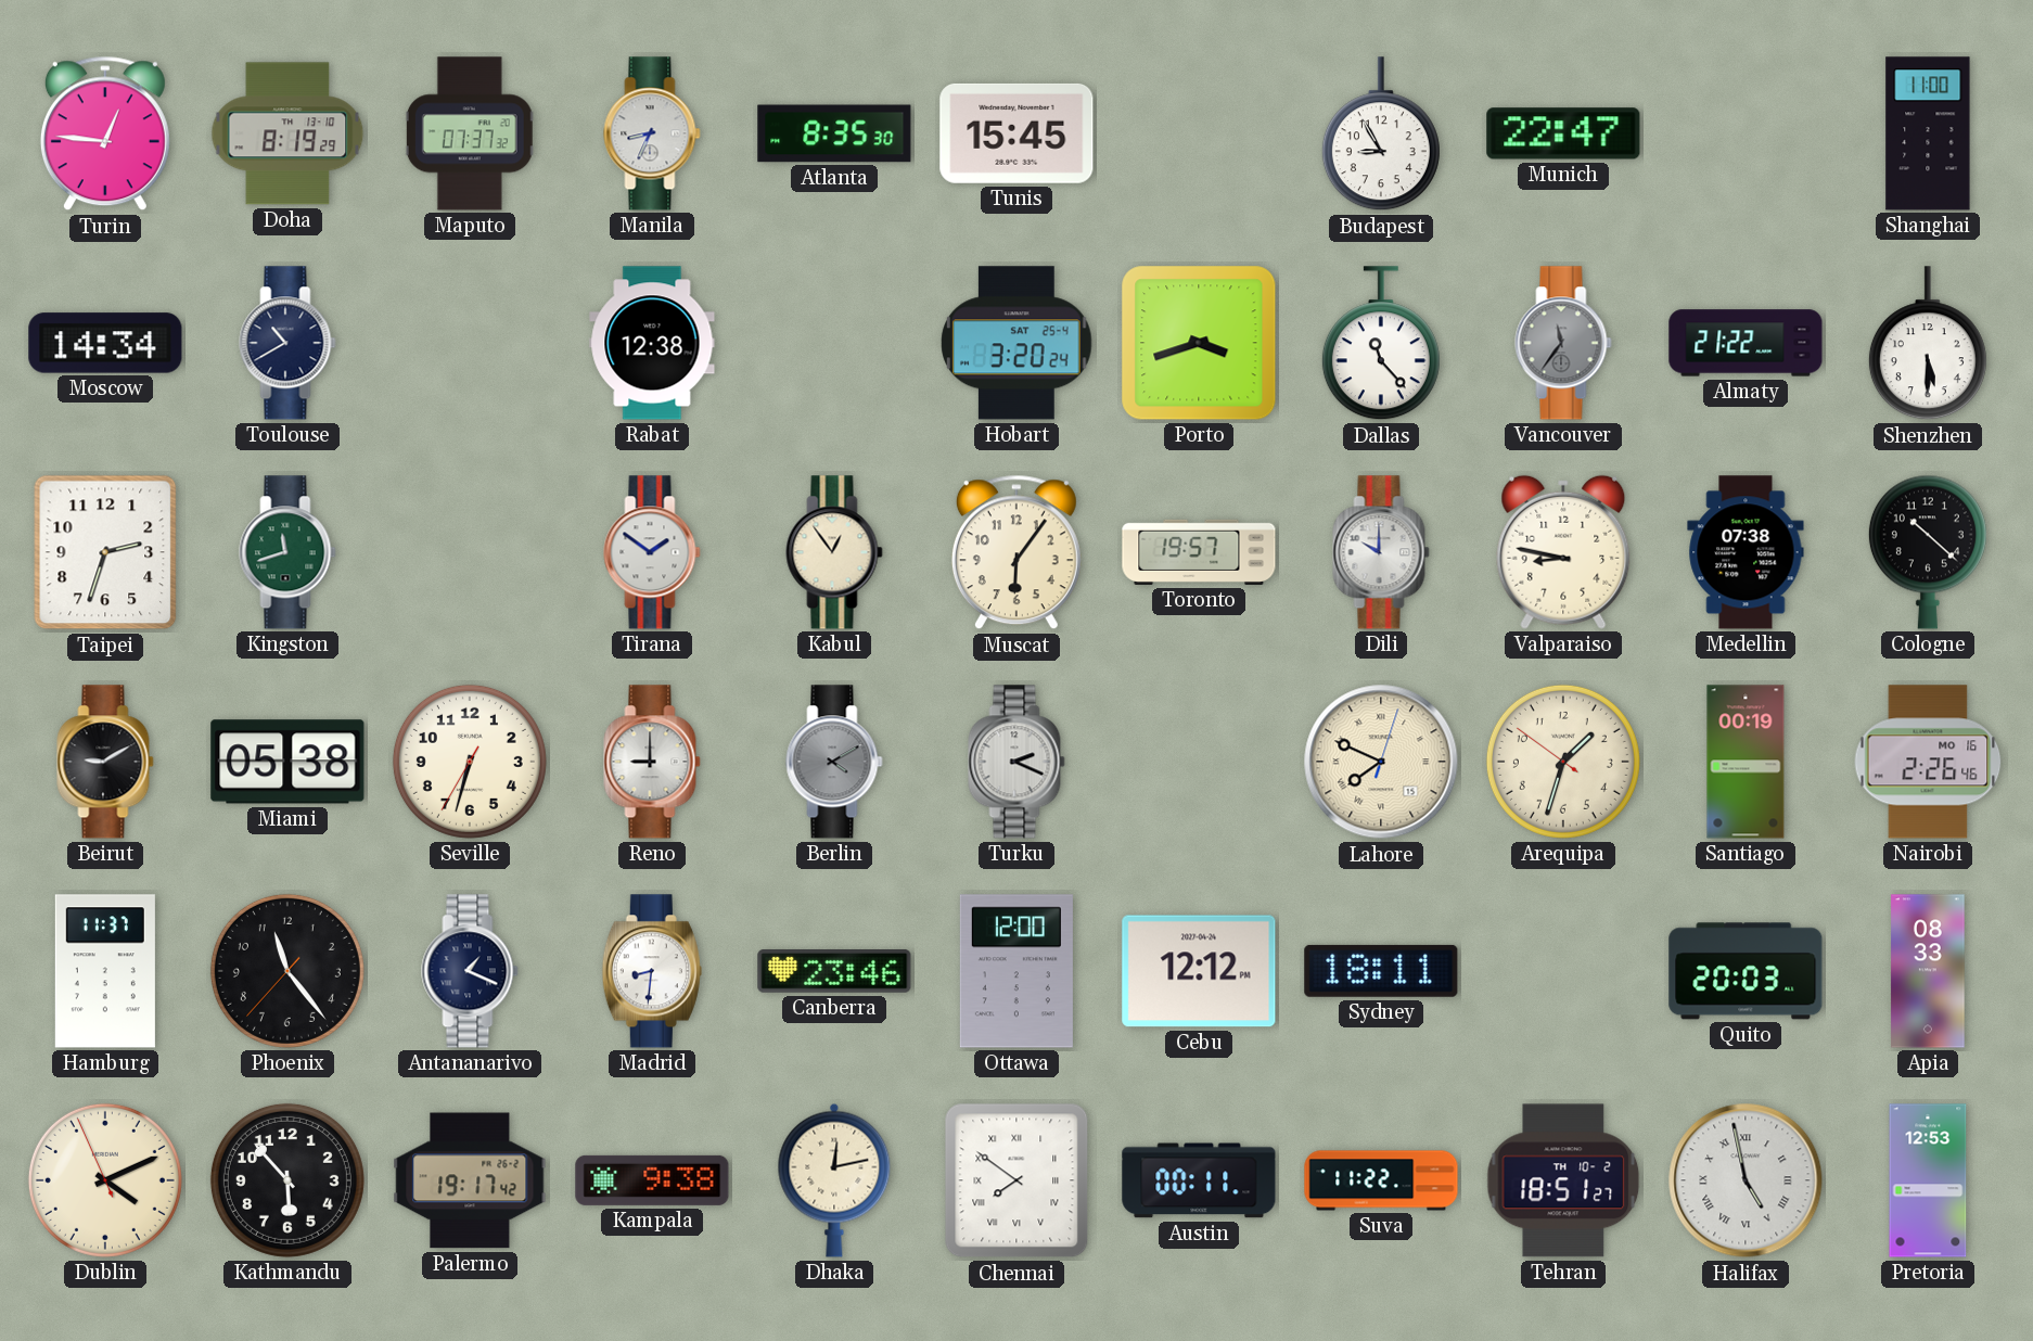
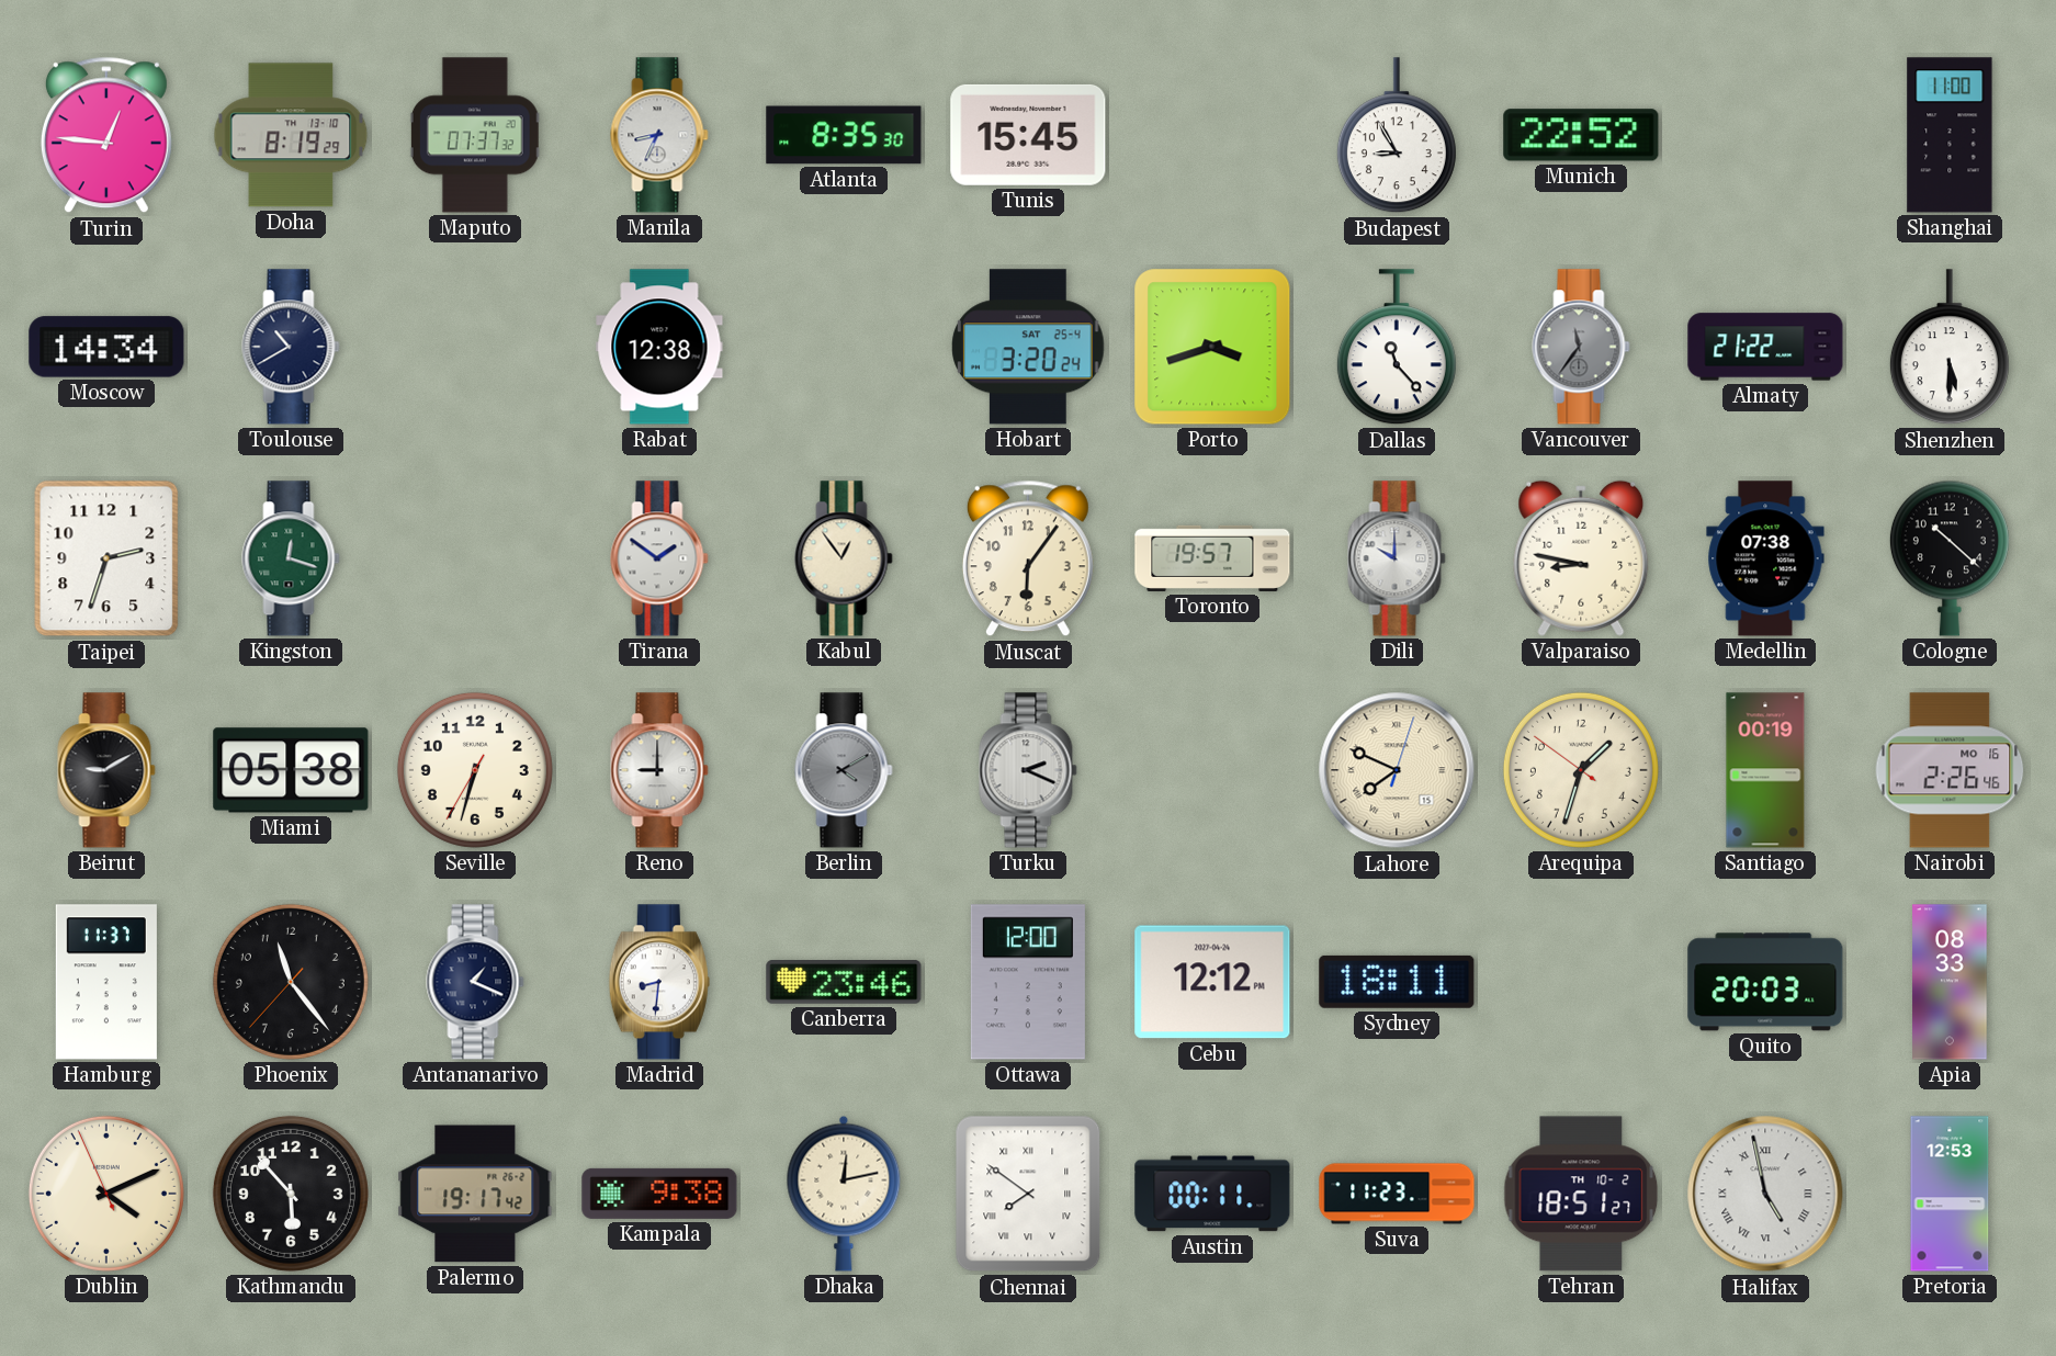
Munich: 22:47 -> 22:52
Kingston: 11:42 -> 12:18
Suva: 11:22 -> 11:23
